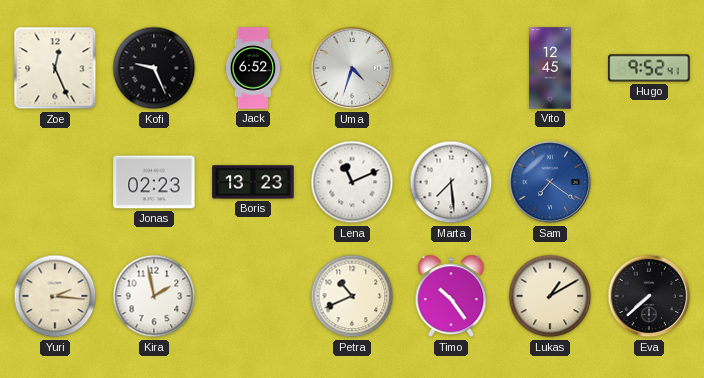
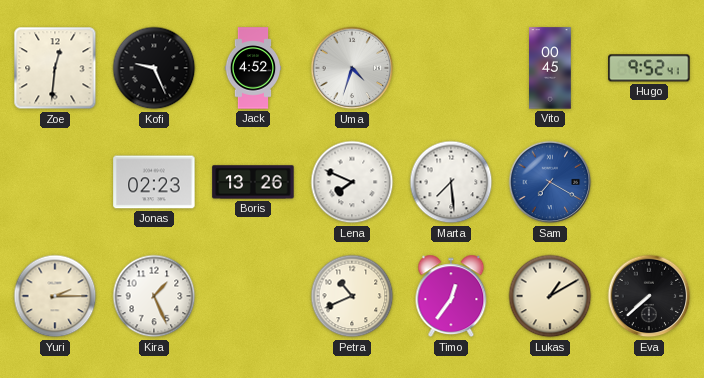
Zoe: 12:26 -> 12:31
Jack: 6:52 -> 4:52
Vito: 12:45 -> 00:45
Boris: 13:23 -> 13:26
Lena: 11:11 -> 7:49
Sam: 7:21 -> 7:20
Yuri: 2:16 -> 2:15
Kira: 1:58 -> 1:26
Timo: 10:24 -> 12:36
